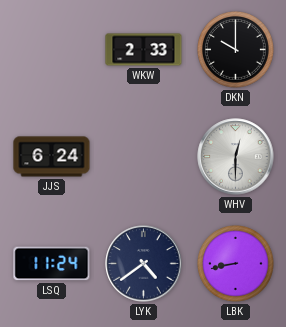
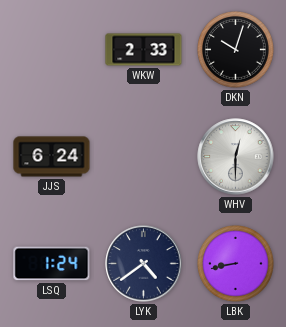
DKN: 10:00 -> 10:03
LSQ: 11:24 -> 1:24
